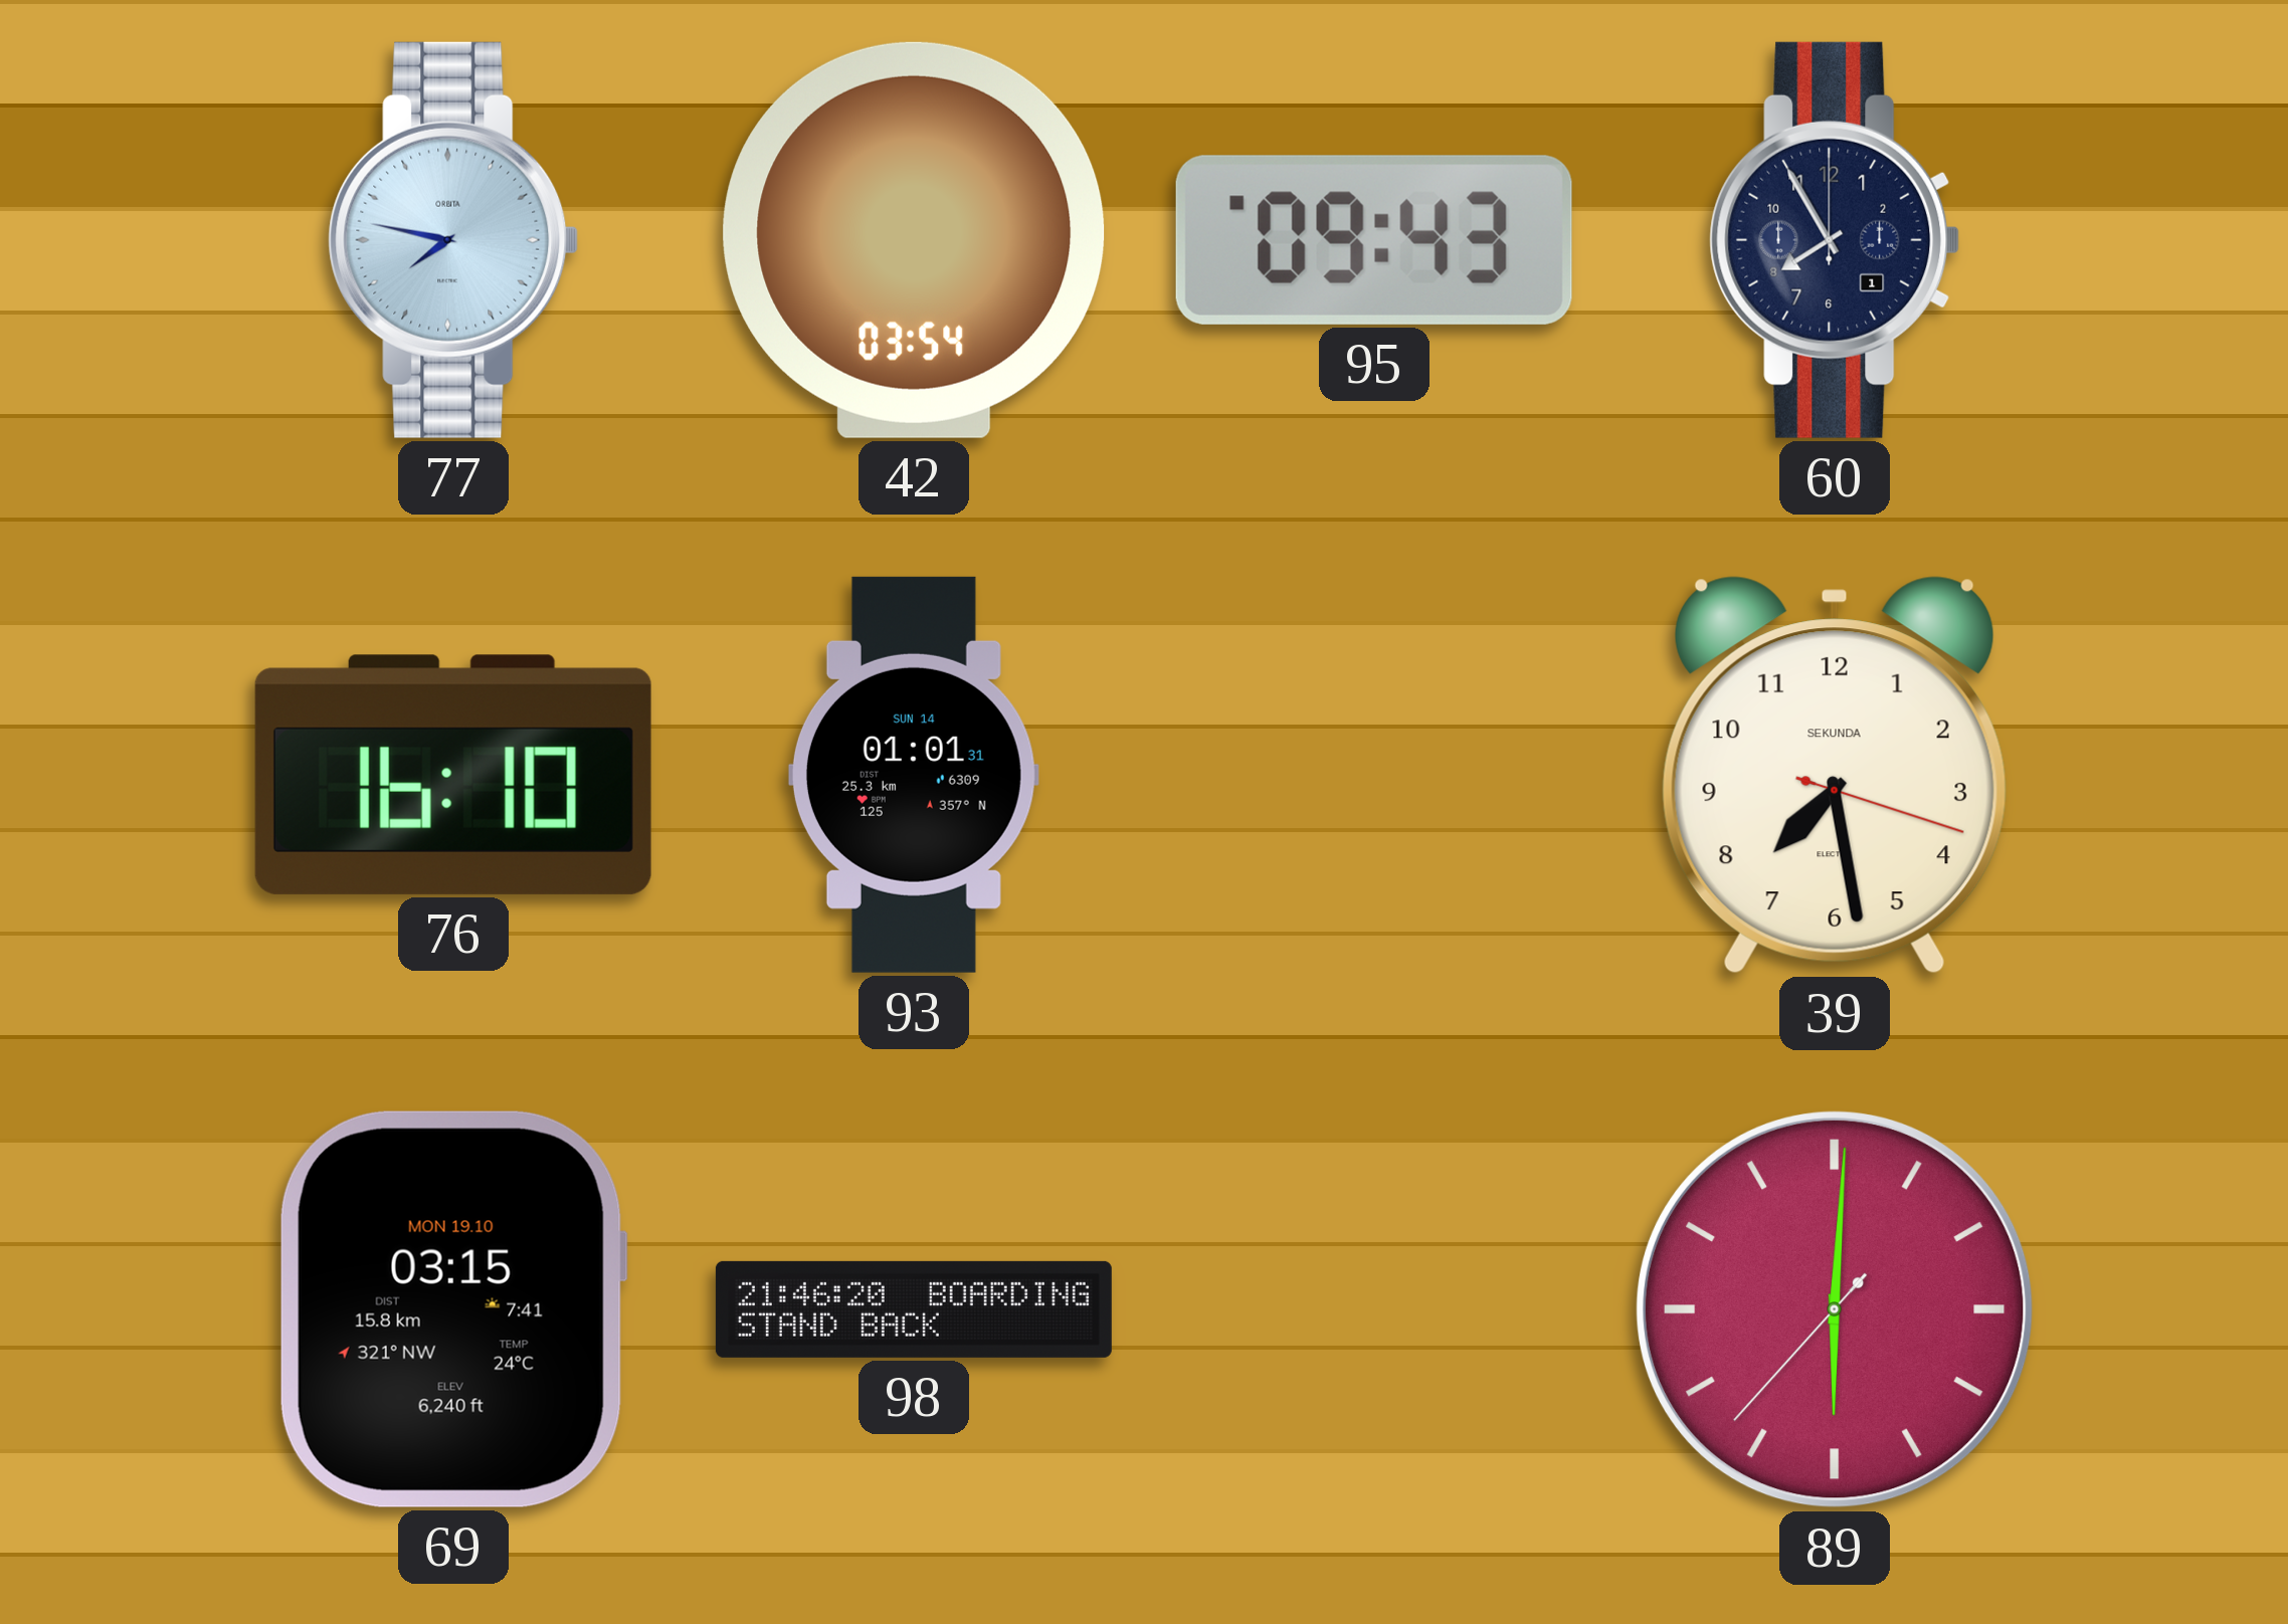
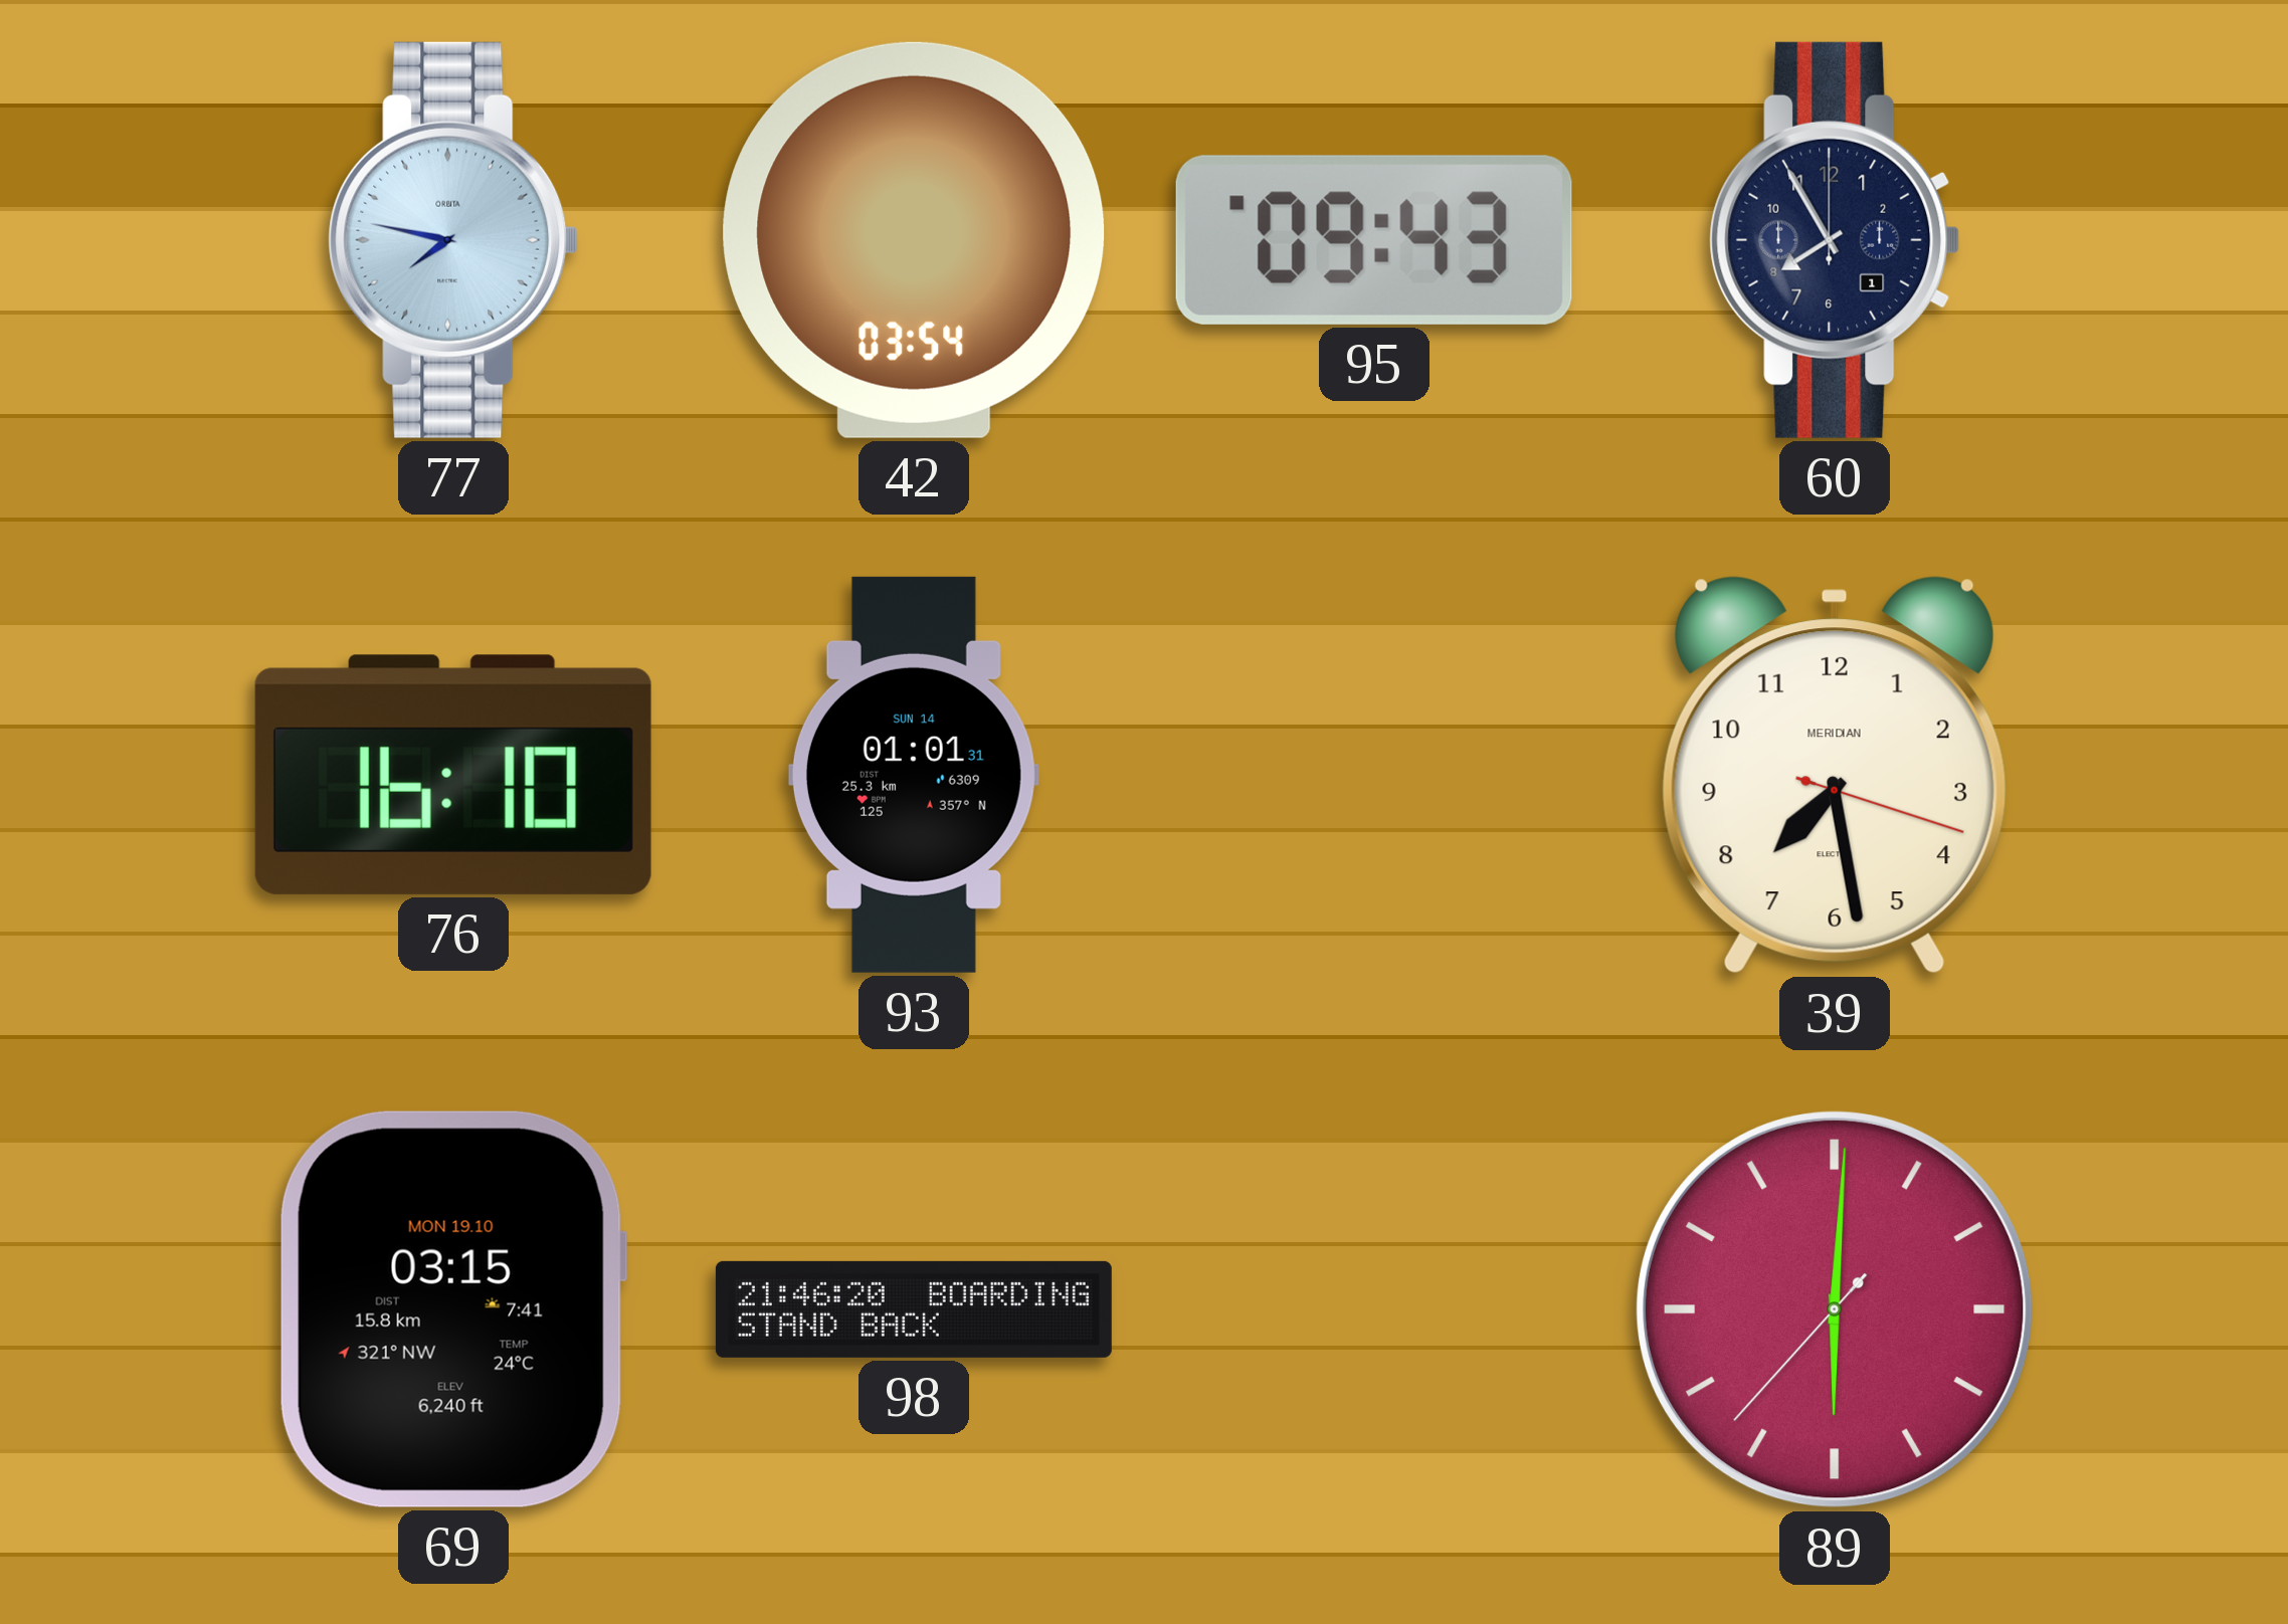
39 brand: SEKUNDA -> MERIDIAN
